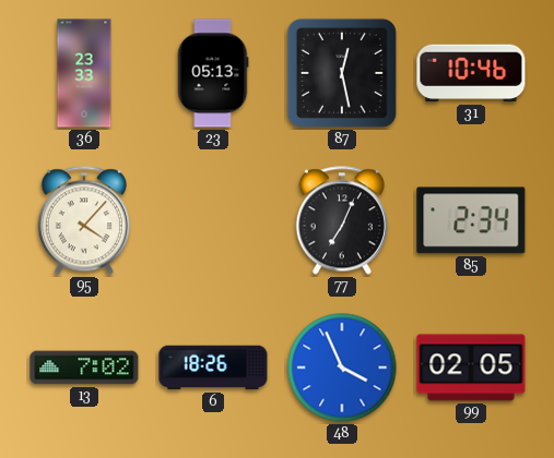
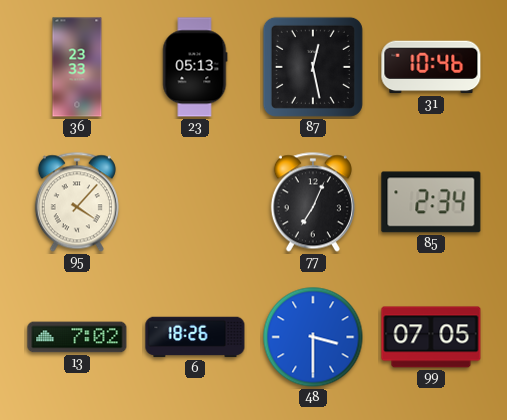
48: 3:56 -> 3:30
99: 02:05 -> 07:05
